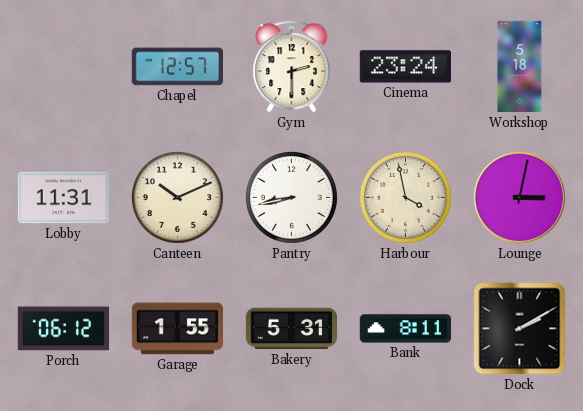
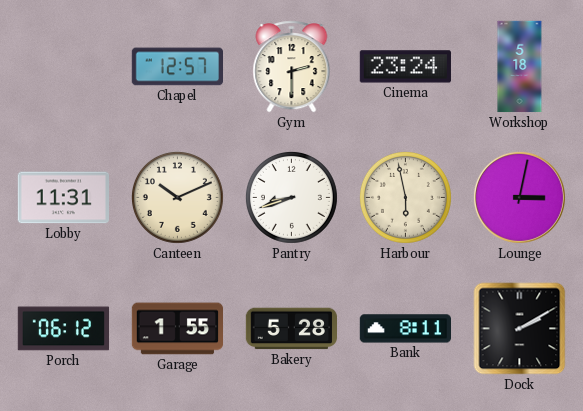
Pantry: 8:43 -> 8:42
Harbour: 3:58 -> 5:58
Bakery: 5:31 -> 5:28
